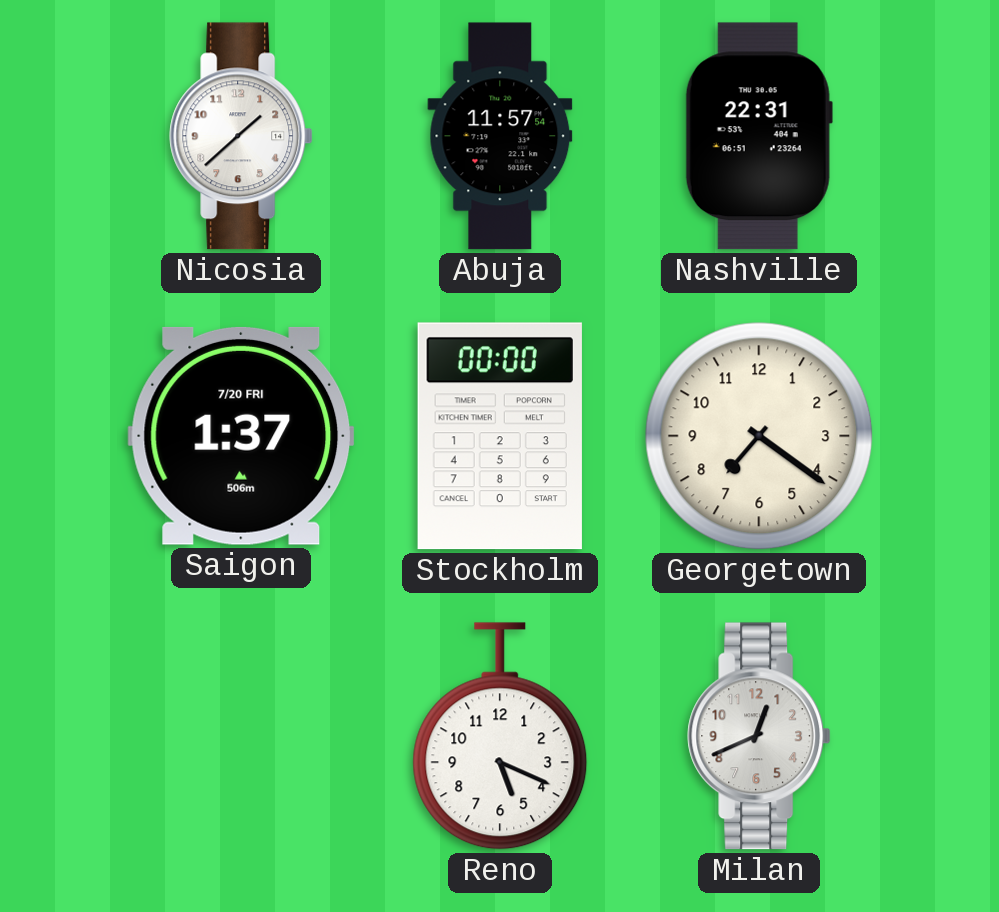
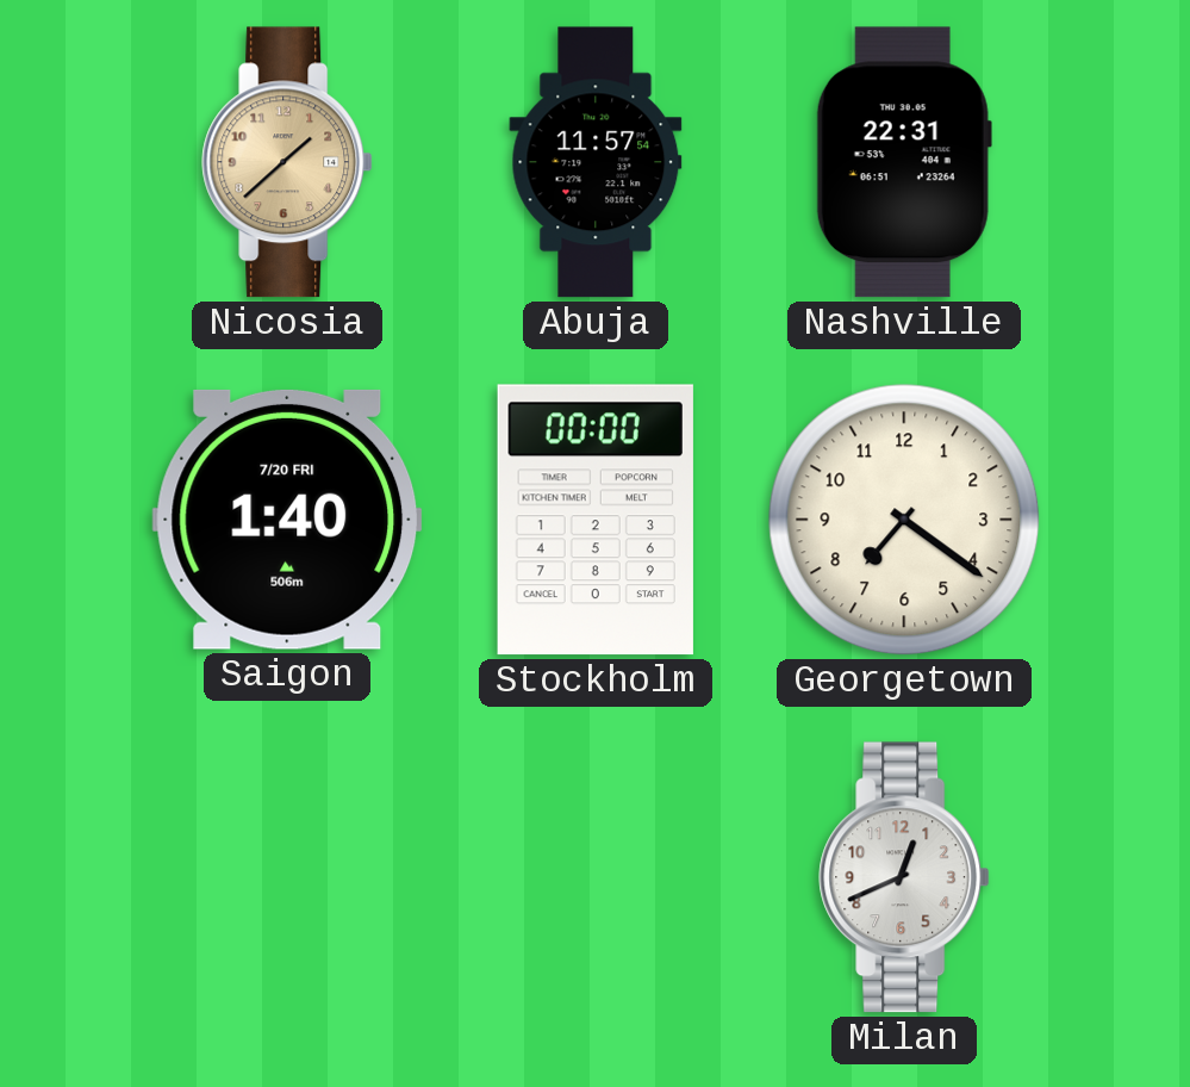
Nicosia dial: white -> champagne
Saigon: 1:37 -> 1:40
Reno: 5:19 -> none
